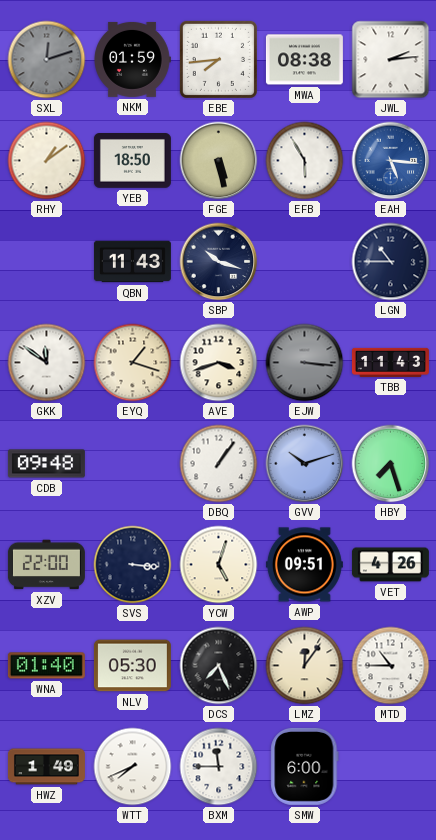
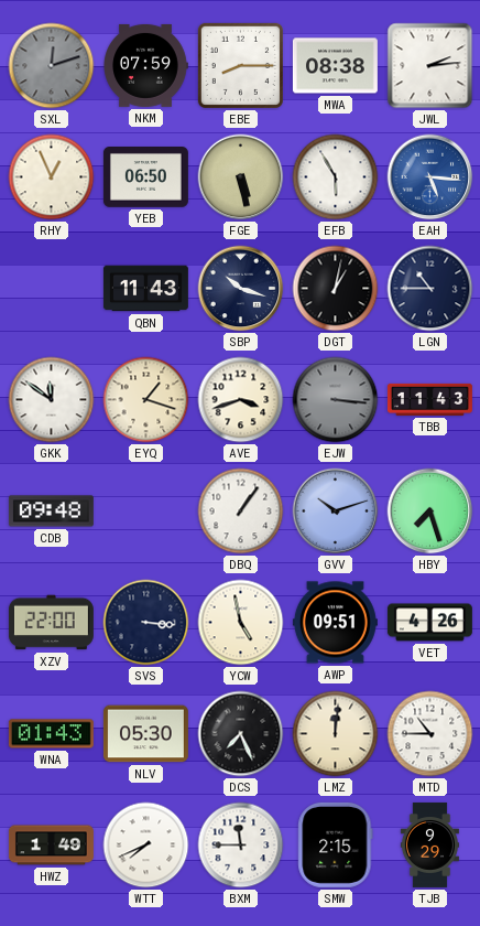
NKM: 01:59 -> 07:59
EBE: 7:44 -> 8:15
RHY: 1:09 -> 12:56
YEB: 18:50 -> 06:50
DGT: none -> 1:02
YCW: 5:03 -> 4:58
WNA: 01:40 -> 01:43
LMZ: 12:06 -> 12:01
SMW: 6:00 -> 2:15
TJB: none -> 9:29
